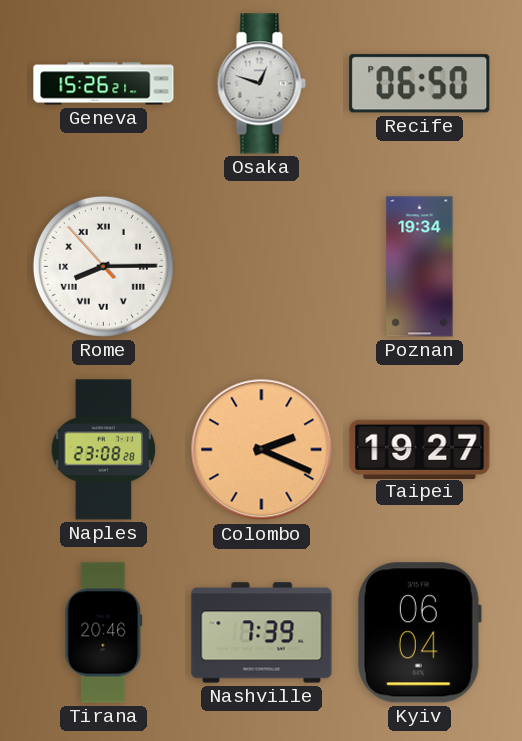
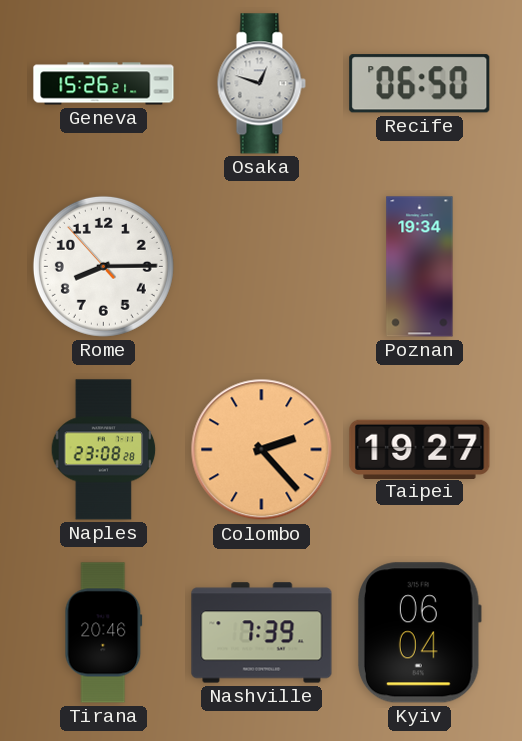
Rome numerals: Roman -> Arabic
Colombo: 2:19 -> 2:23
